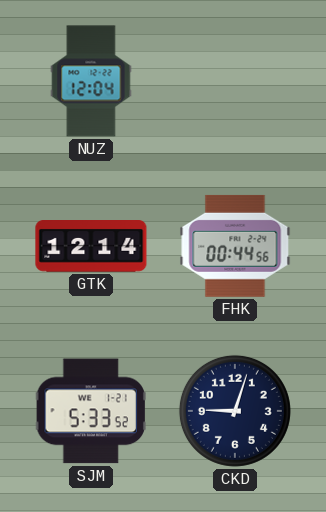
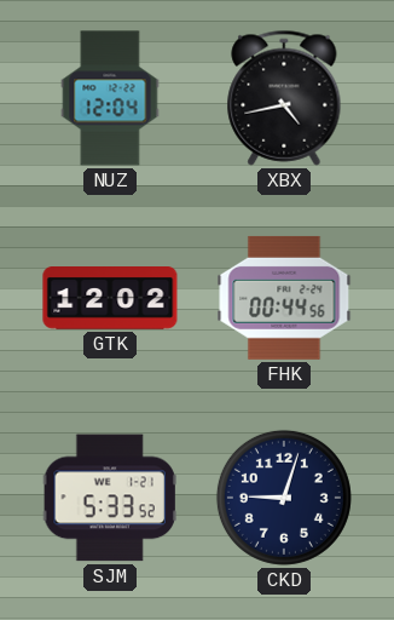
XBX: none -> 4:43
GTK: 12:14 -> 12:02
